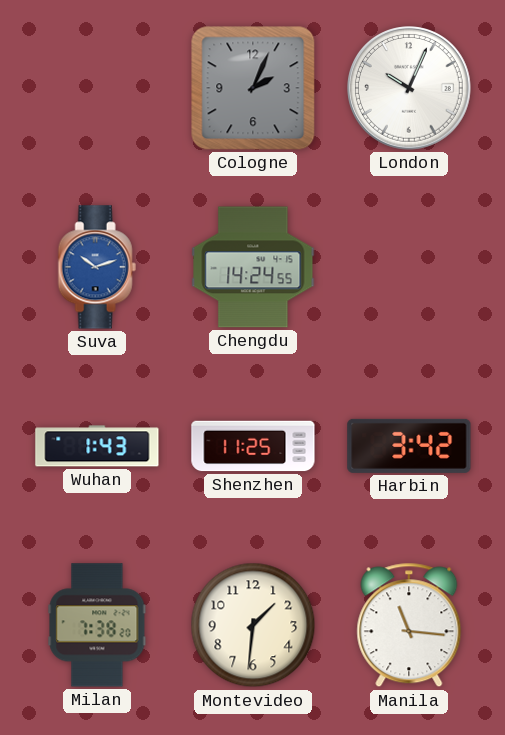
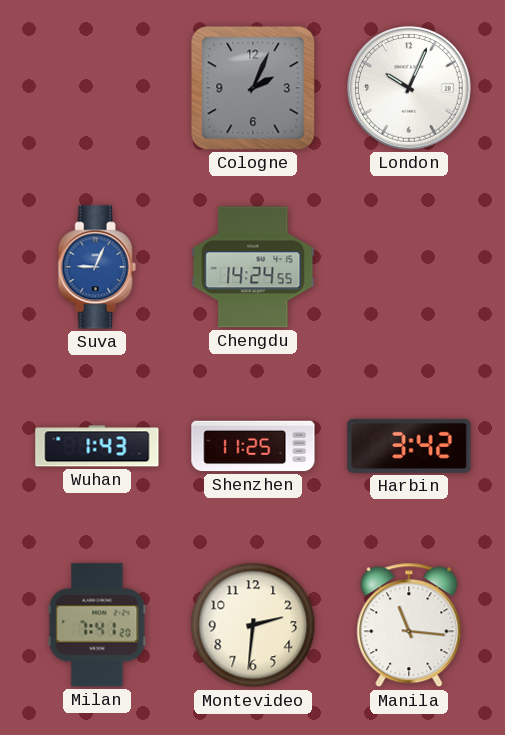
Suva: 10:12 -> 9:04
Milan: 7:38 -> 7:41
Montevideo: 1:31 -> 2:31
